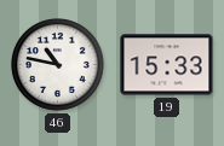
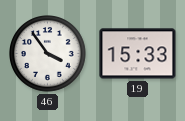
46: 10:47 -> 3:54
